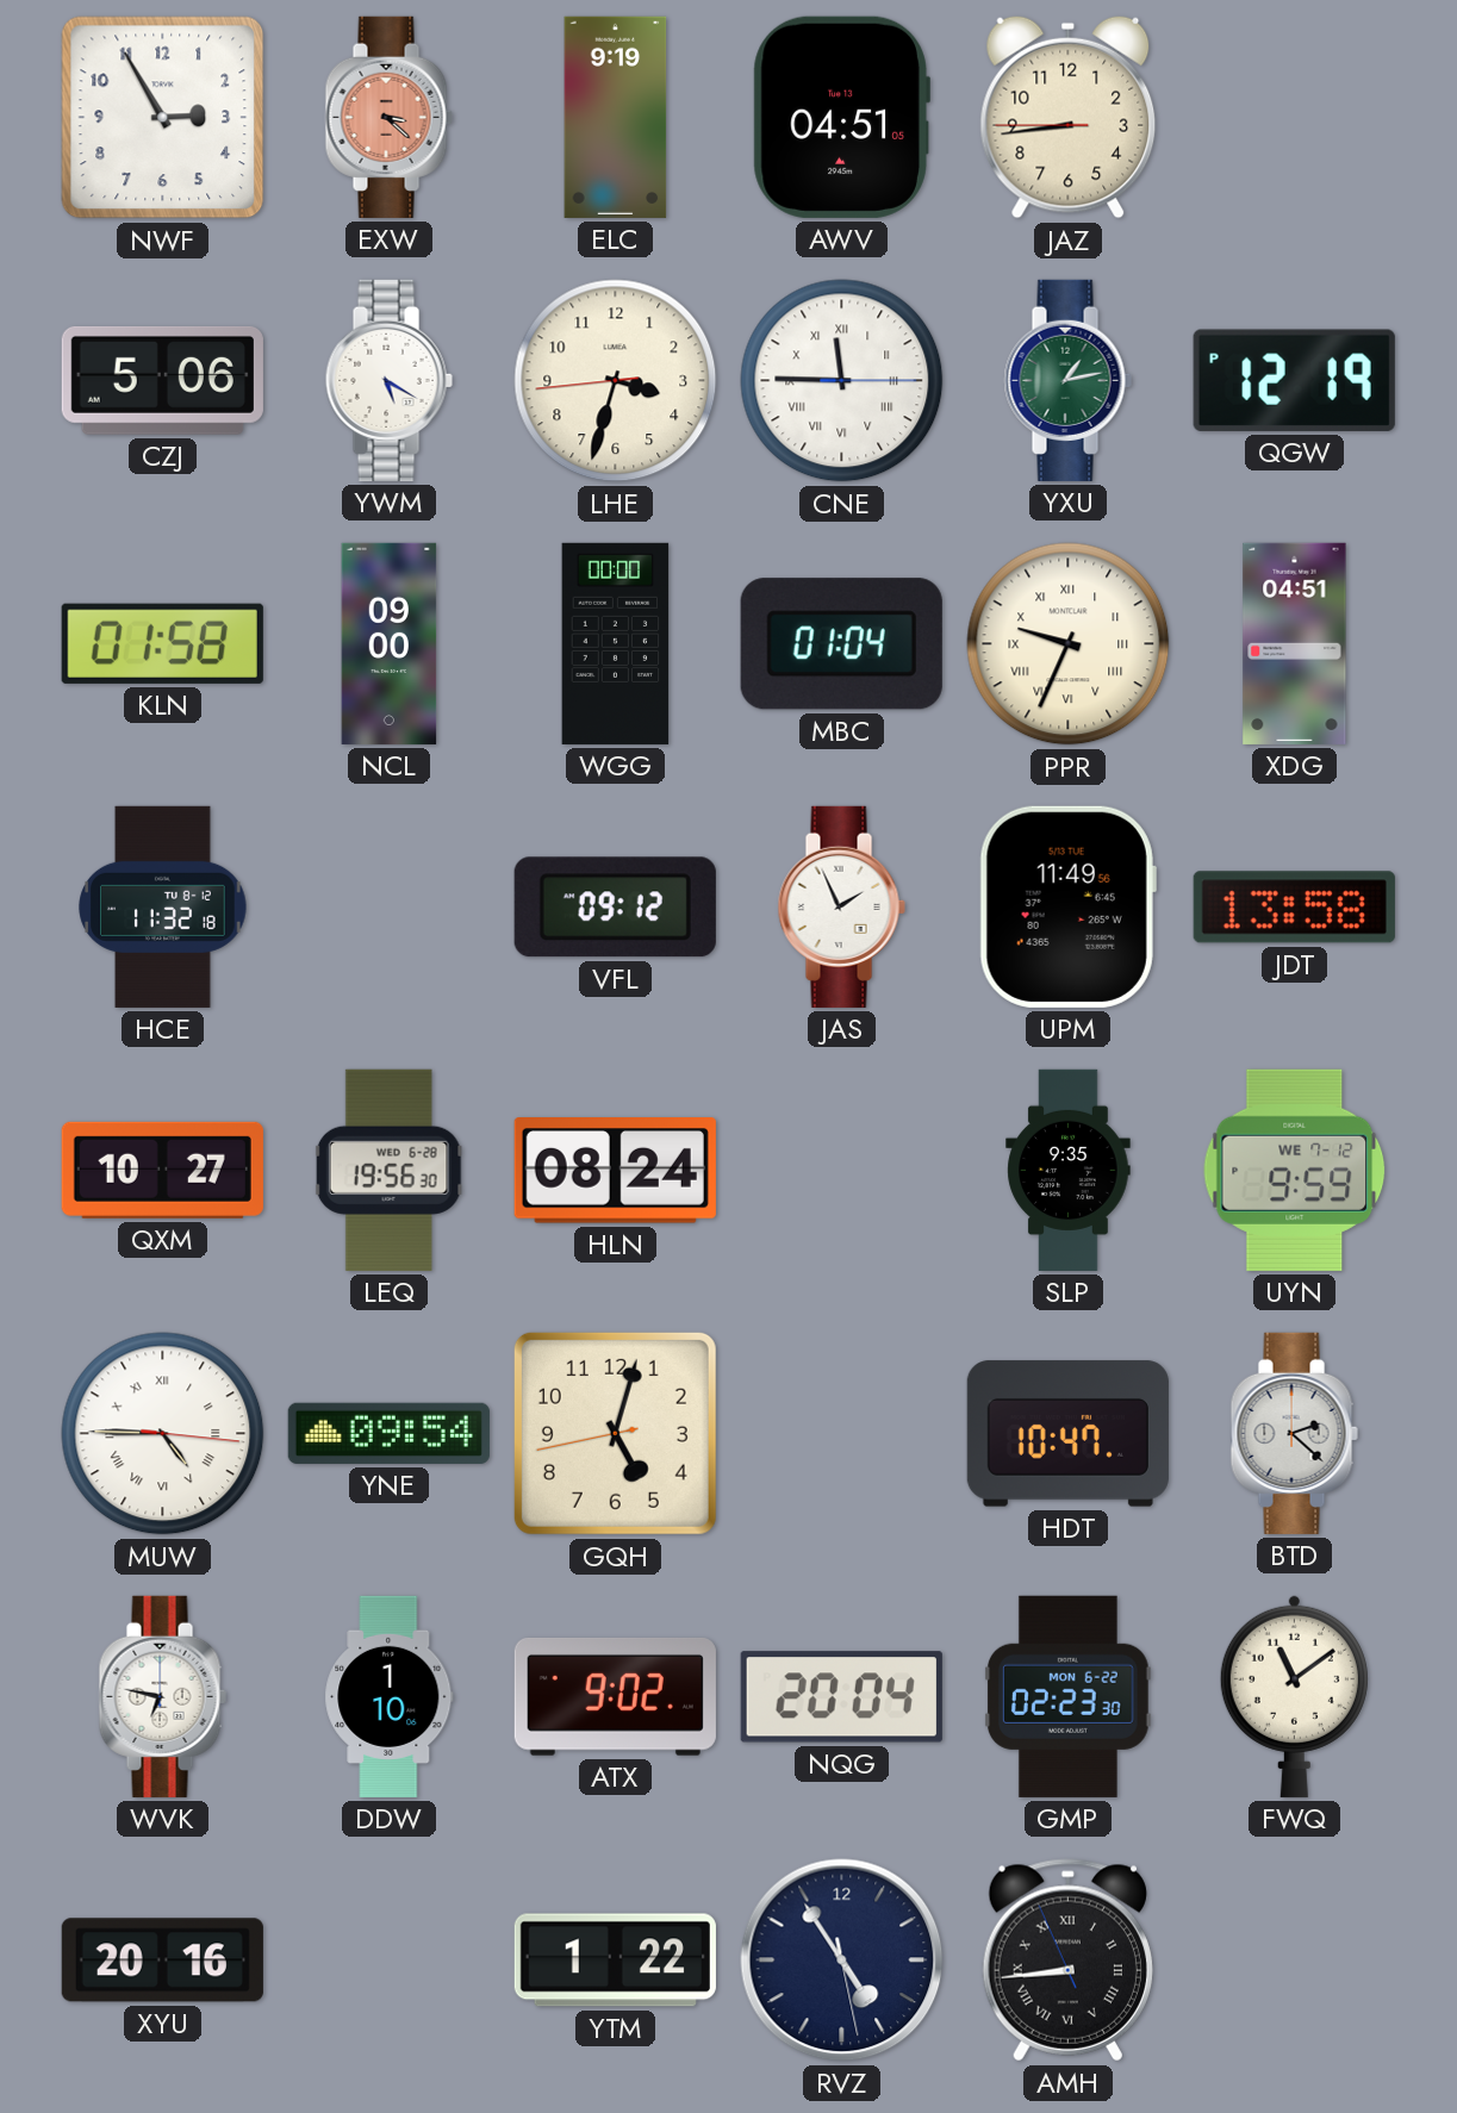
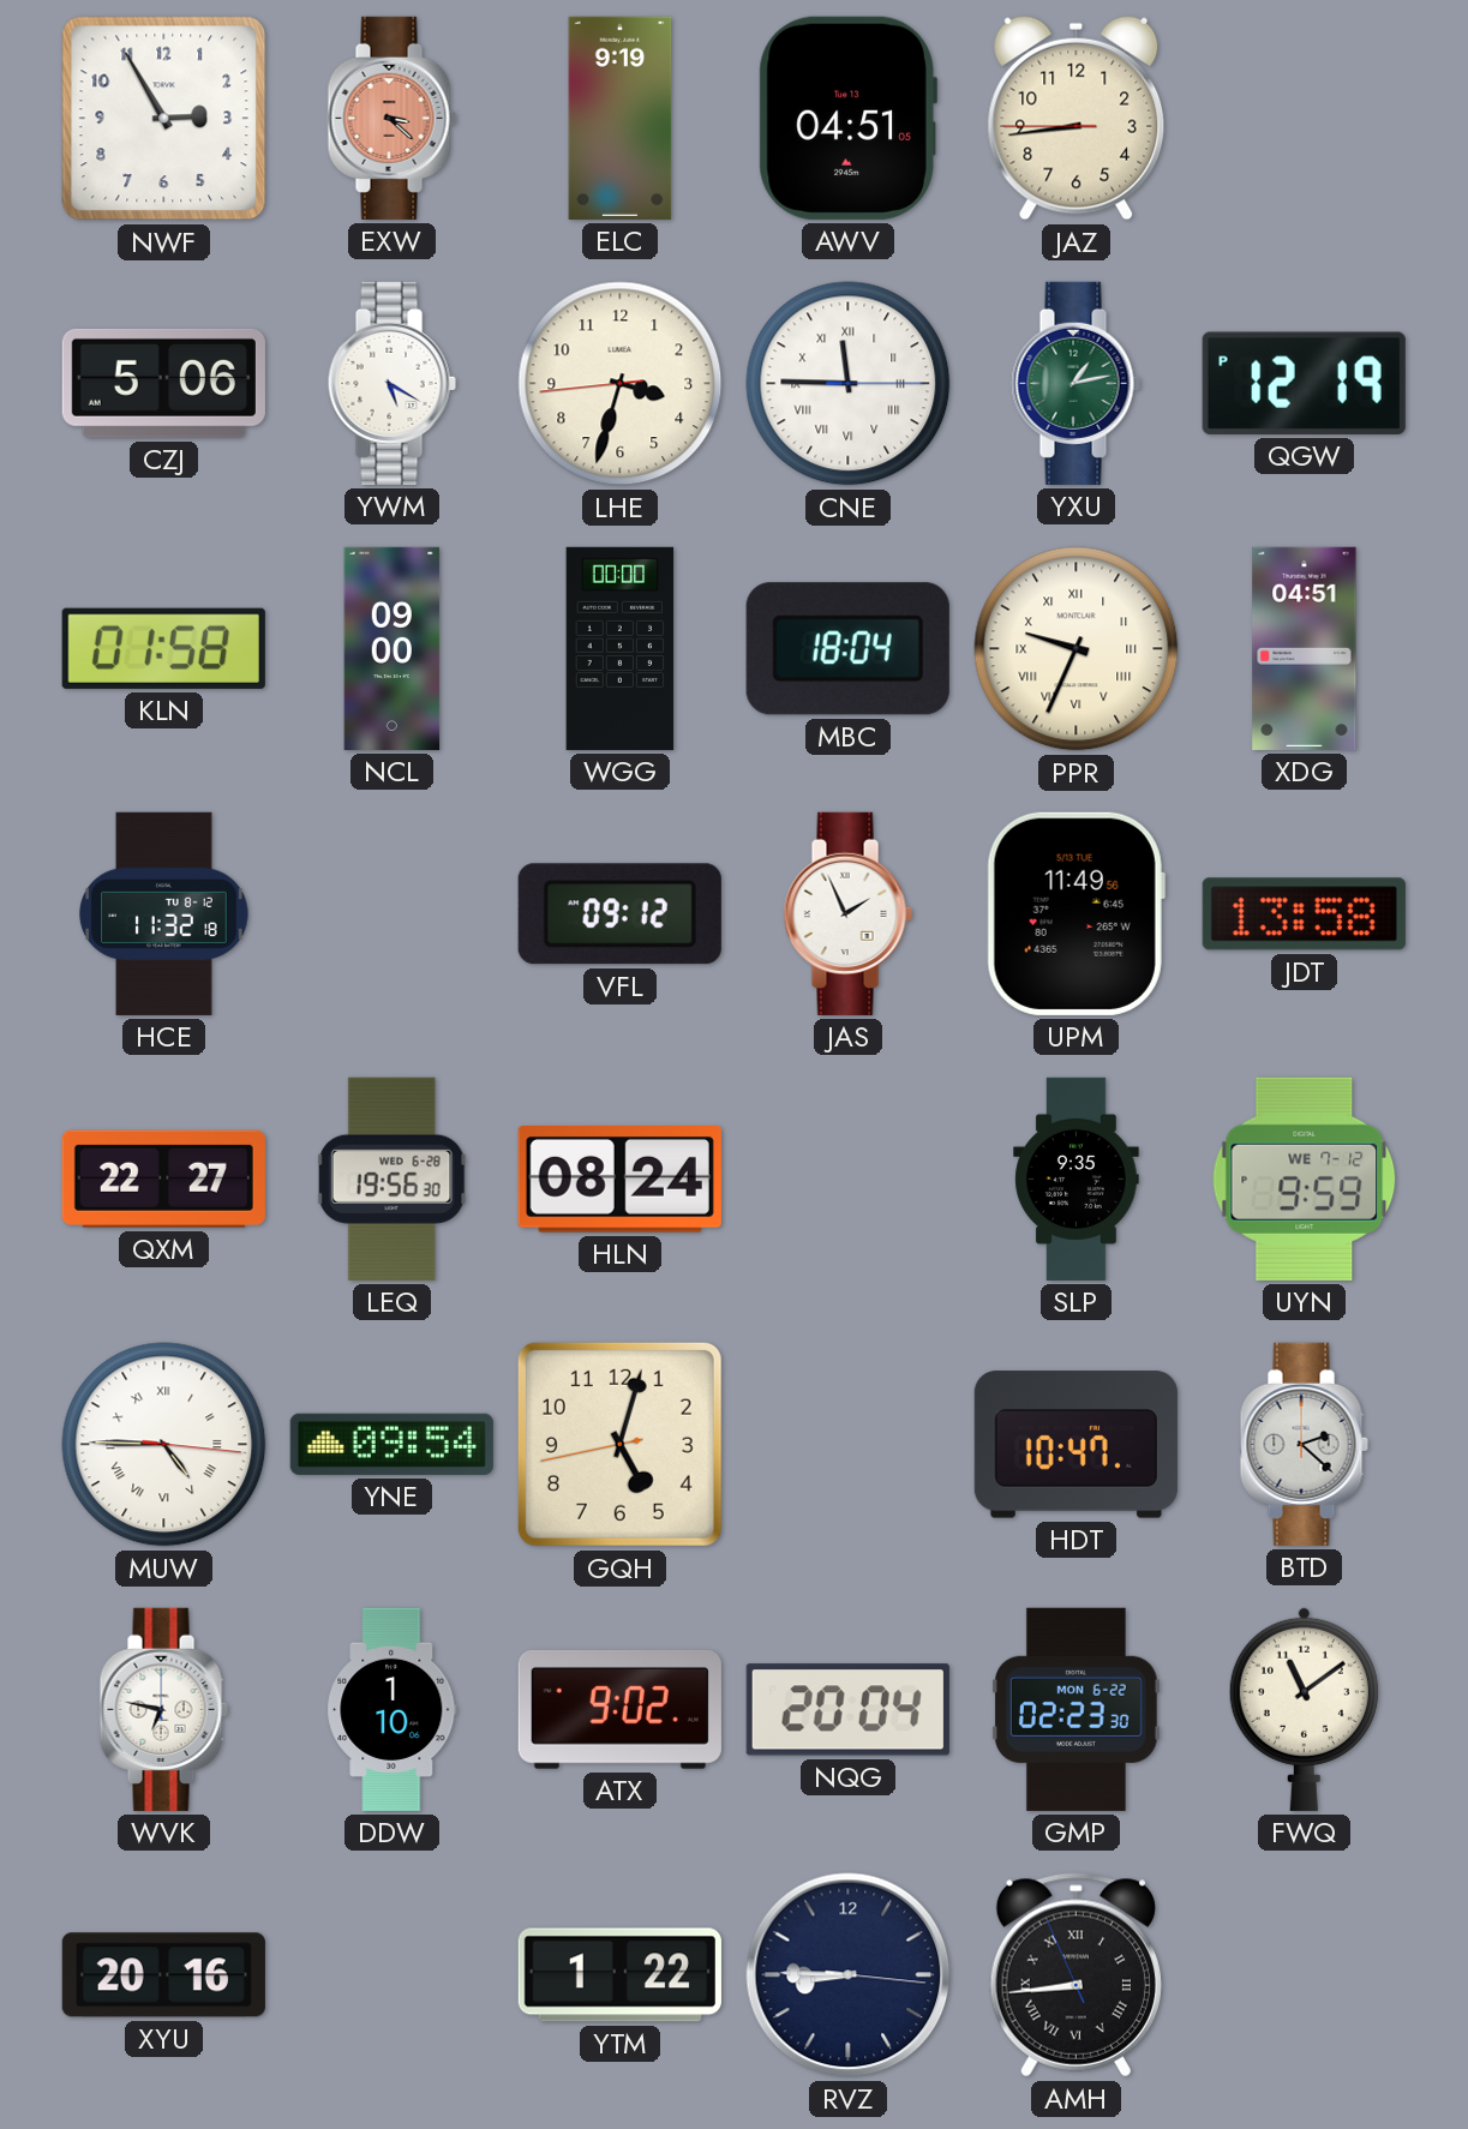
MBC: 01:04 -> 18:04
QXM: 10:27 -> 22:27
RVZ: 4:54 -> 8:45
